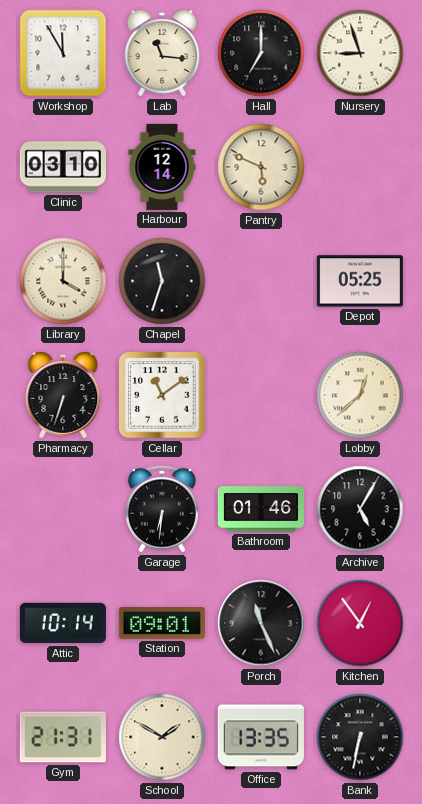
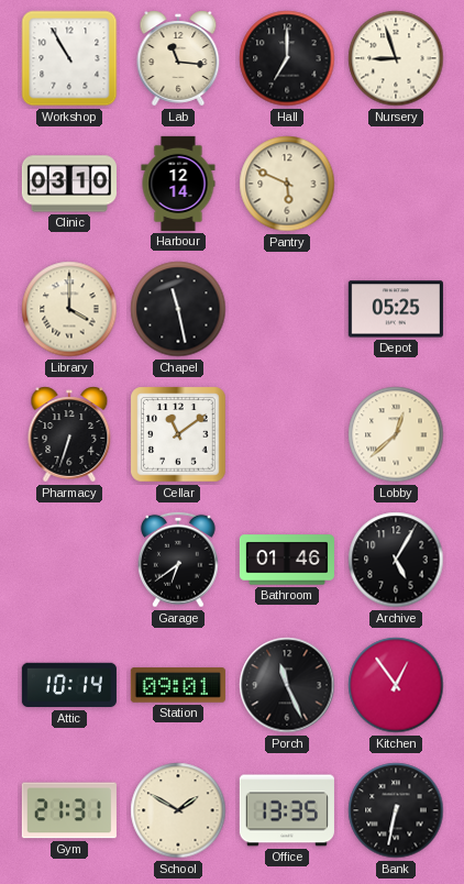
Workshop: 11:55 -> 10:55
Chapel: 11:33 -> 11:28
Garage: 6:31 -> 6:39
